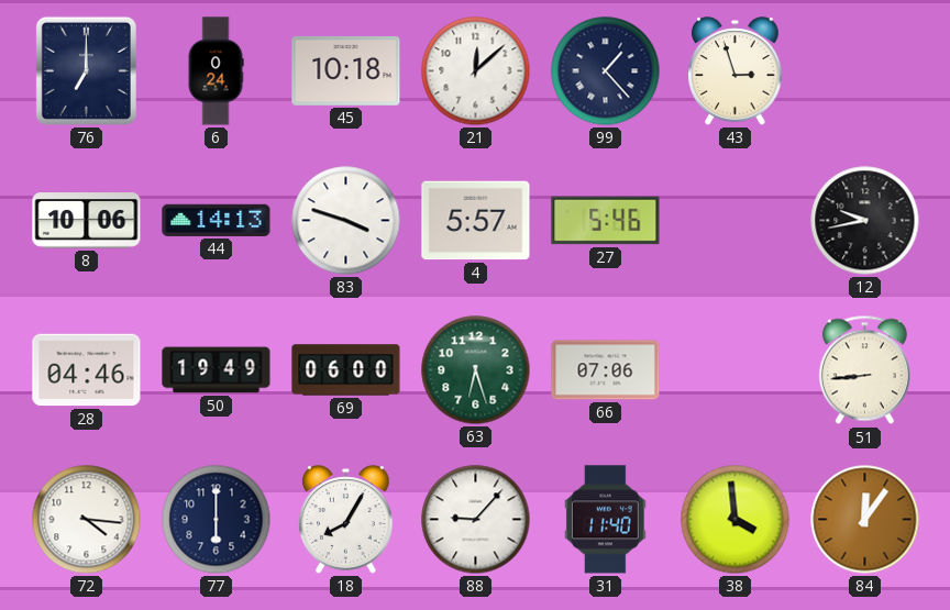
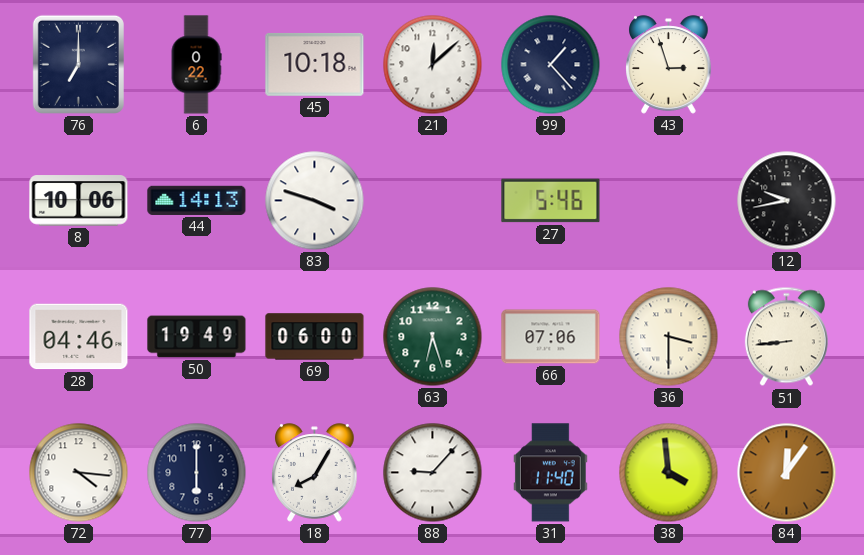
6: 0:24 -> 0:22
4: 5:57 -> none
36: none -> 3:30
